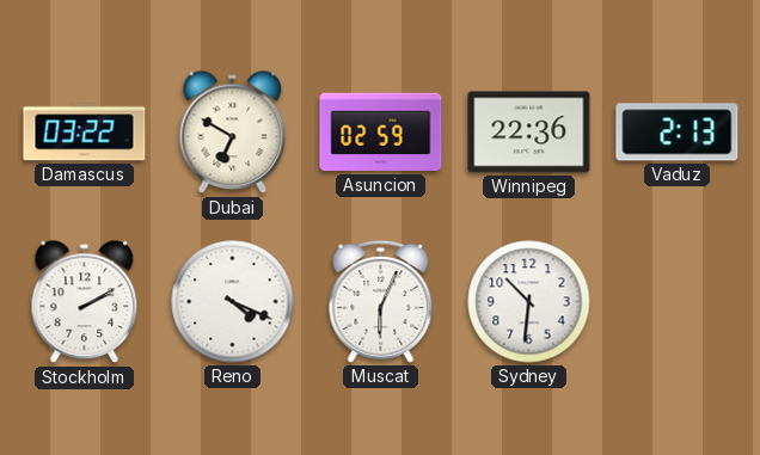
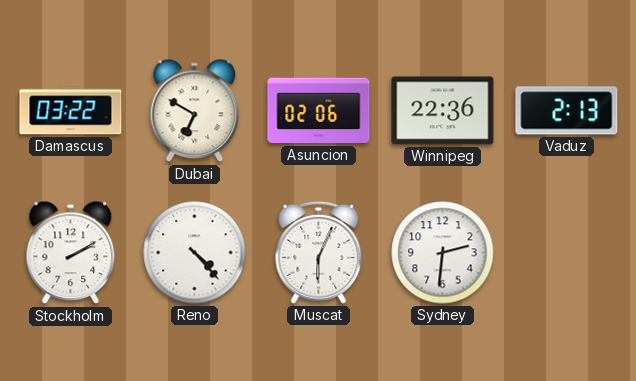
Asuncion: 02:59 -> 02:06
Reno: 4:19 -> 4:23
Sydney: 10:31 -> 2:31
